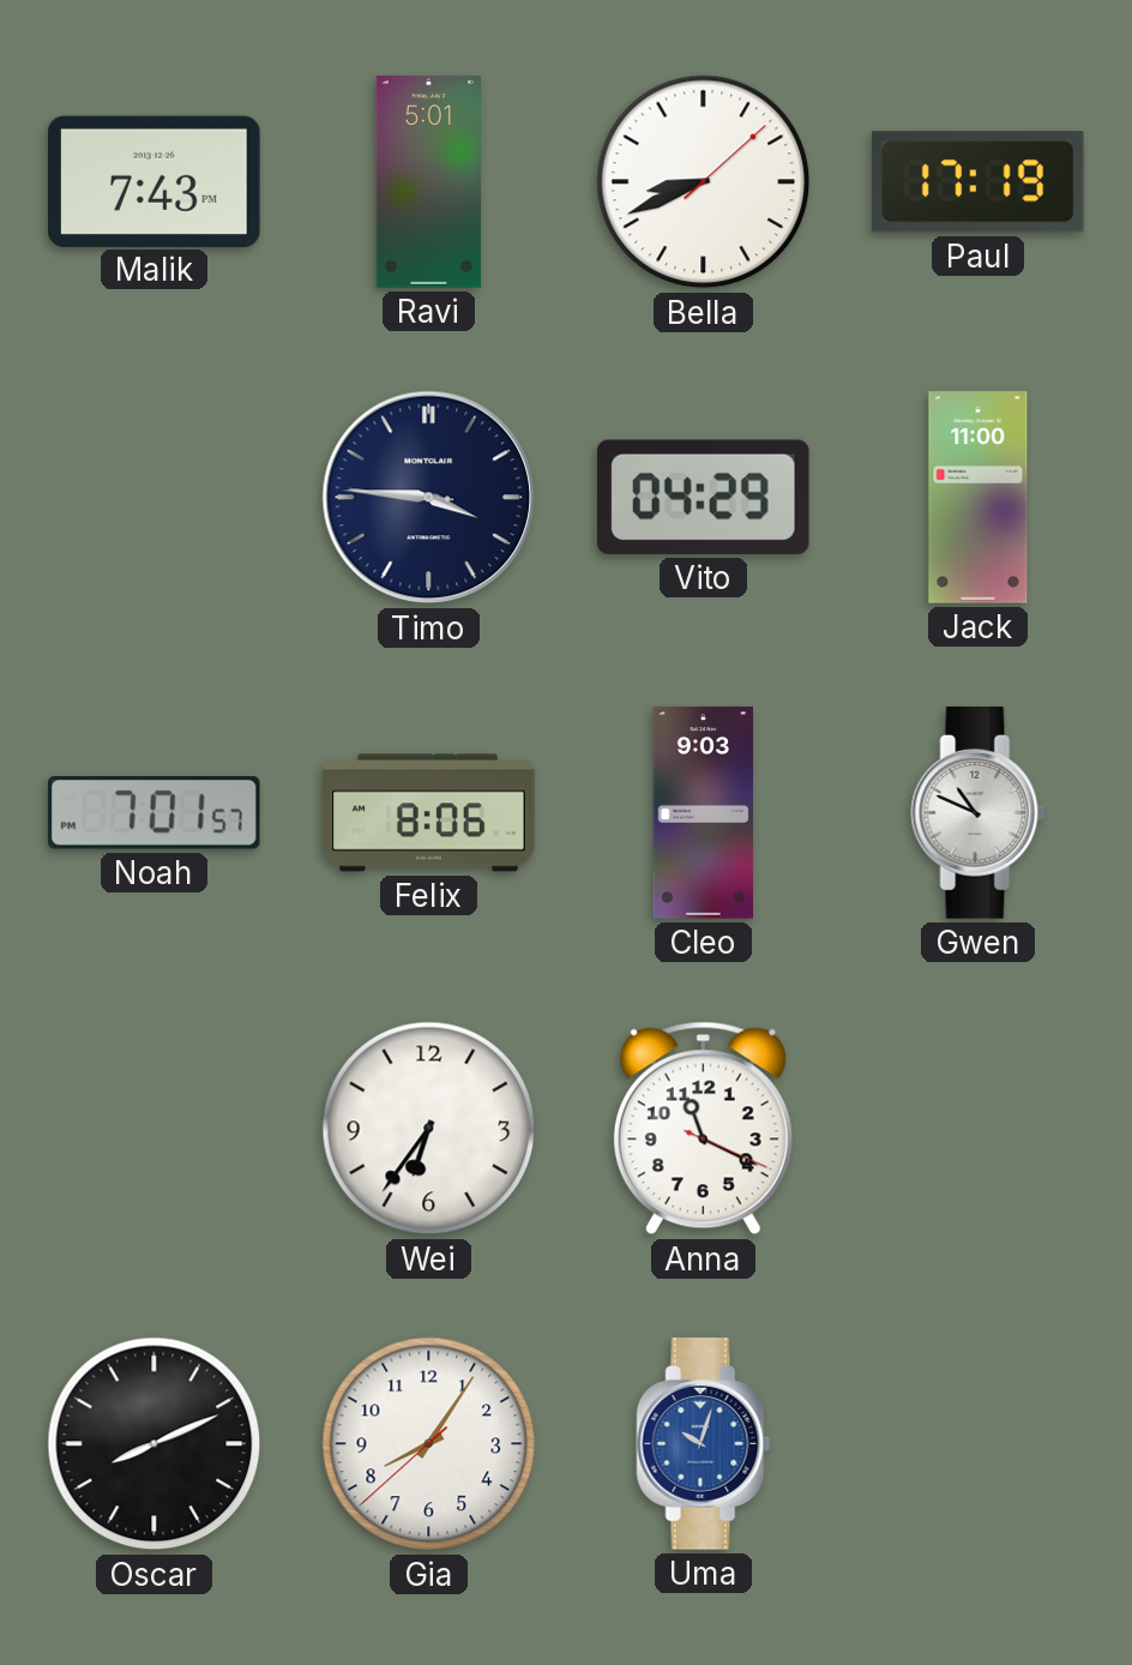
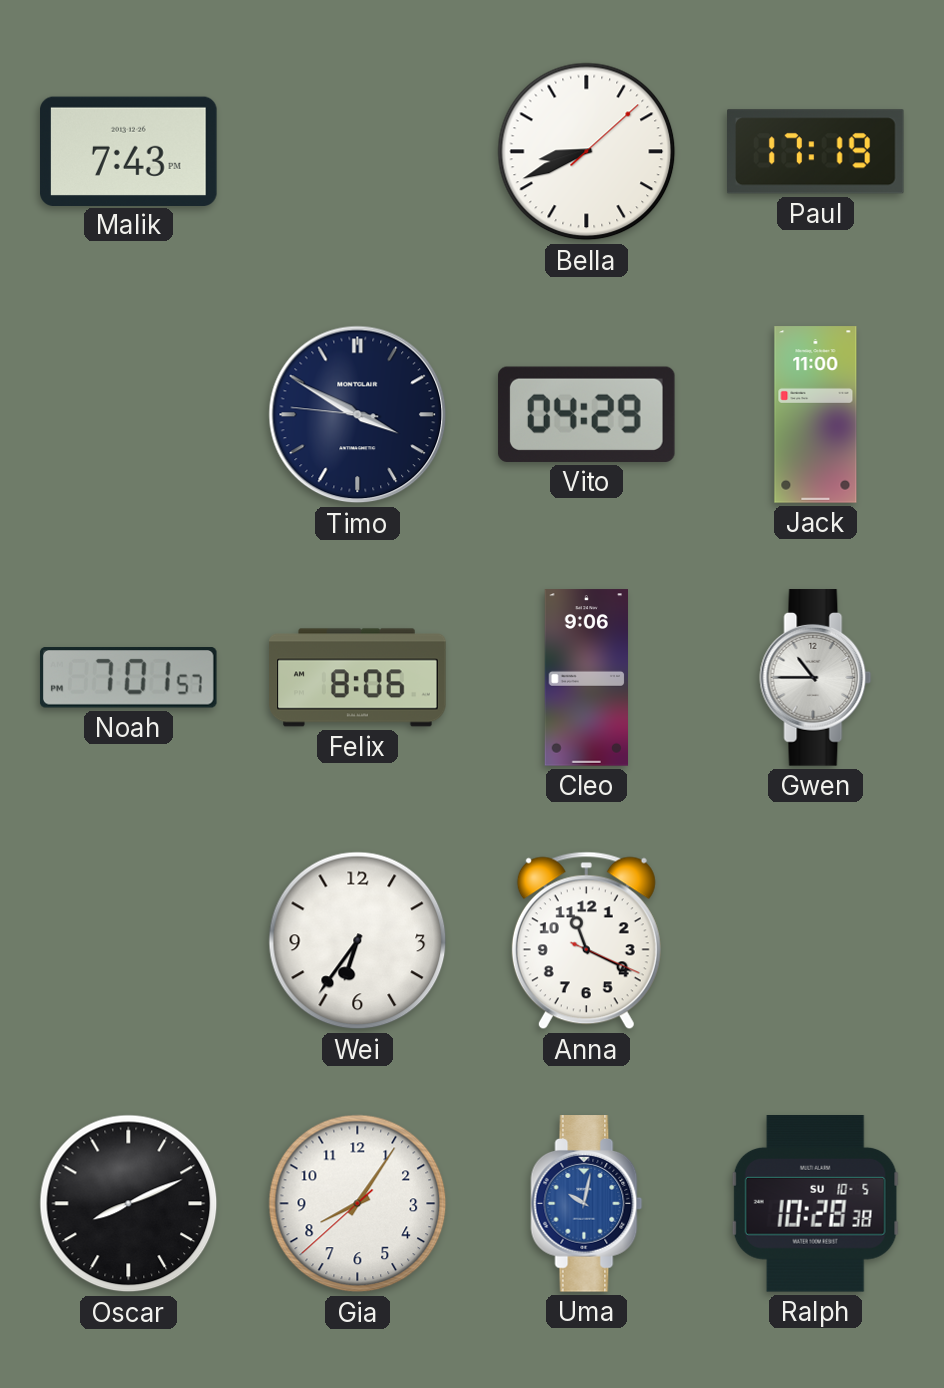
Ravi: 5:01 -> none
Timo: 3:45 -> 3:49
Cleo: 9:03 -> 9:06
Gwen: 10:49 -> 10:45
Uma: 10:03 -> 10:02
Ralph: none -> 10:28
